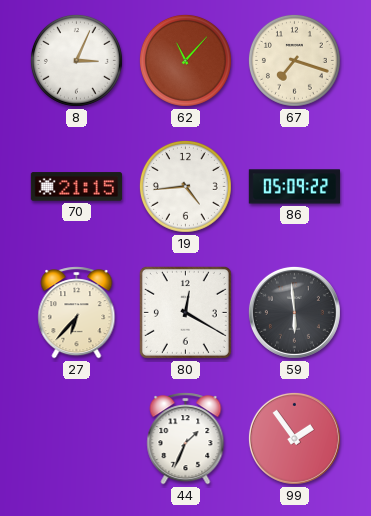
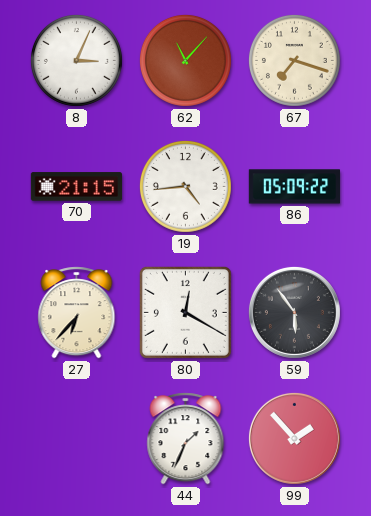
59: 5:59 -> 5:54
99: 1:54 -> 1:53
